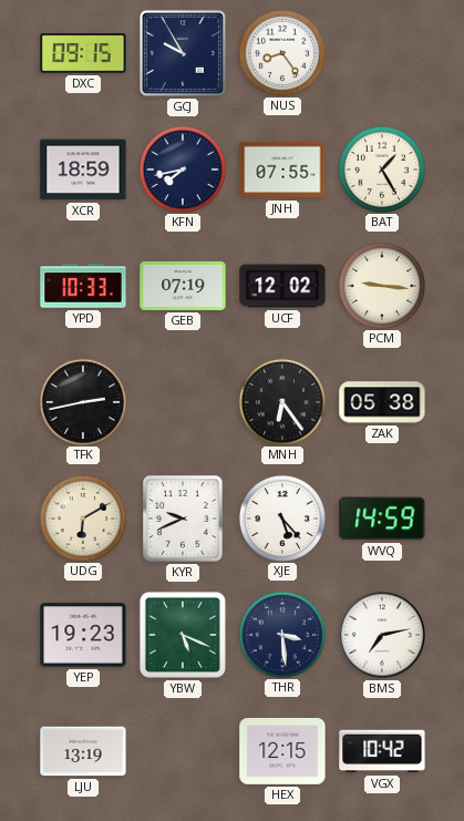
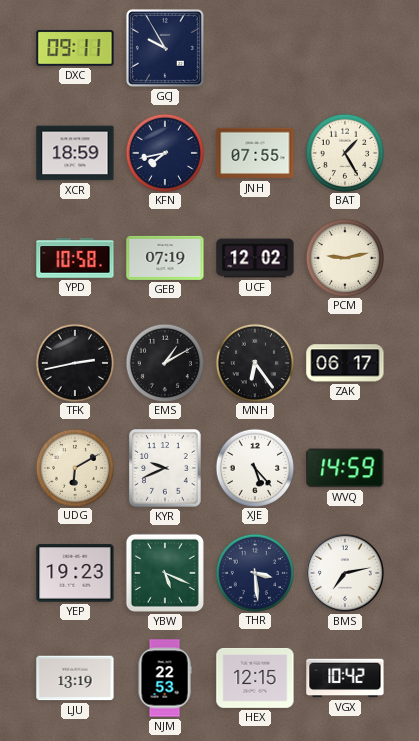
DXC: 09:15 -> 09:11
NUS: 8:24 -> none
YPD: 10:33 -> 10:58
PCM: 9:16 -> 9:13
EMS: none -> 1:10
ZAK: 05:38 -> 06:17
NJM: none -> 22:53
